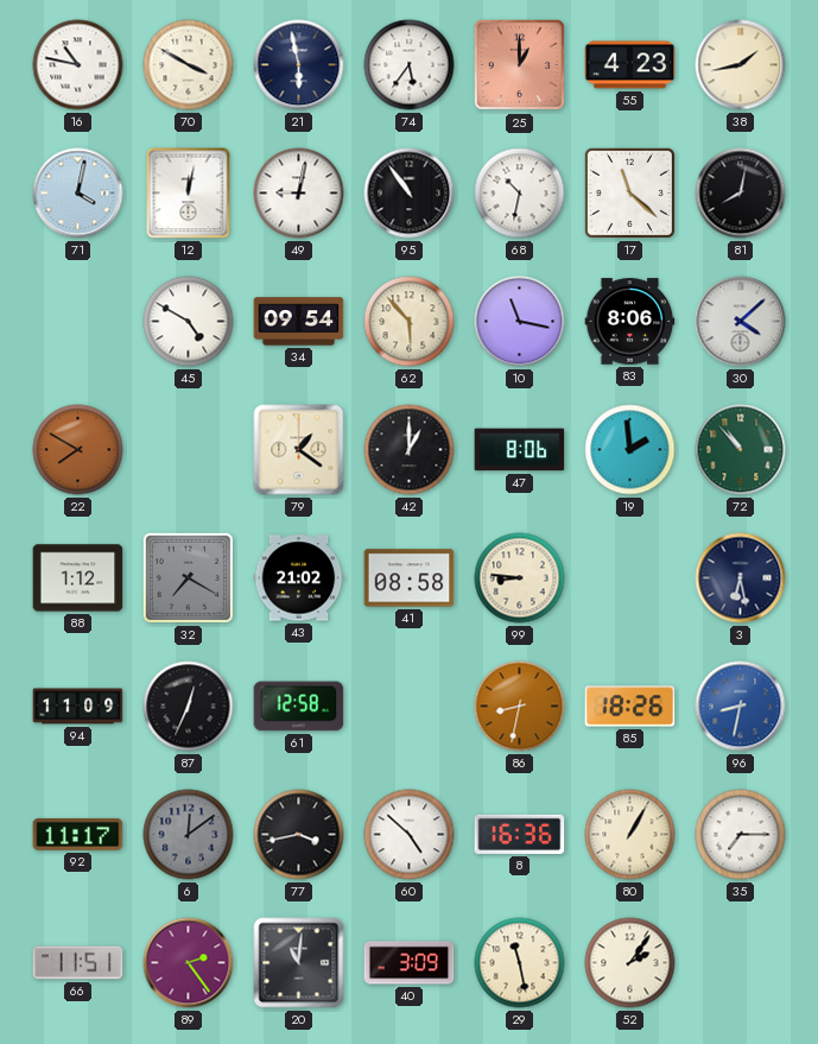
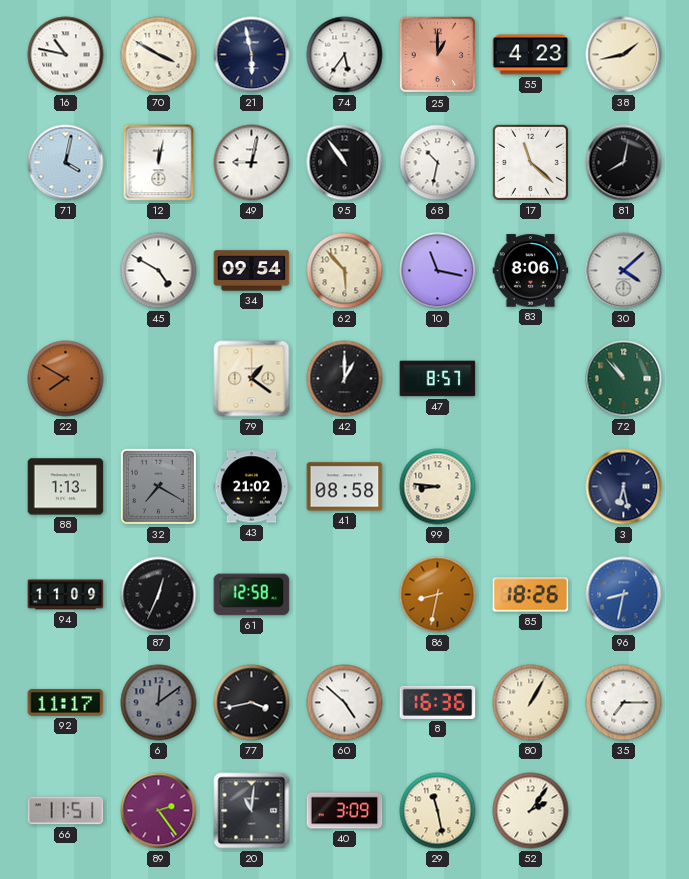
47: 8:06 -> 8:57
19: 1:59 -> none
88: 1:12 -> 1:13
